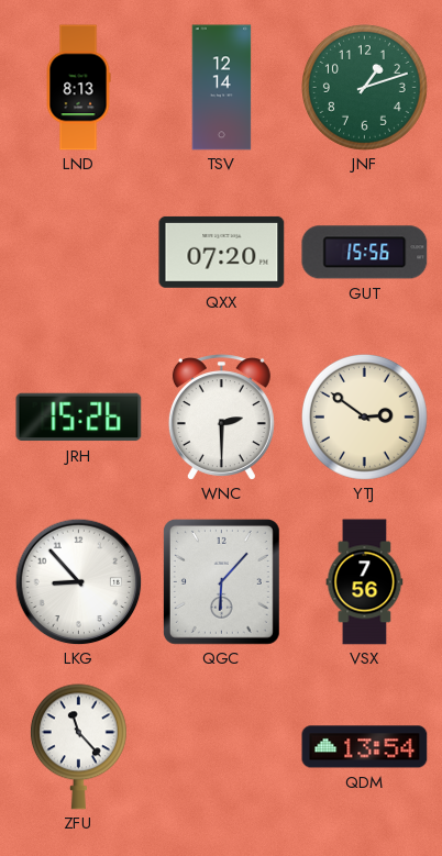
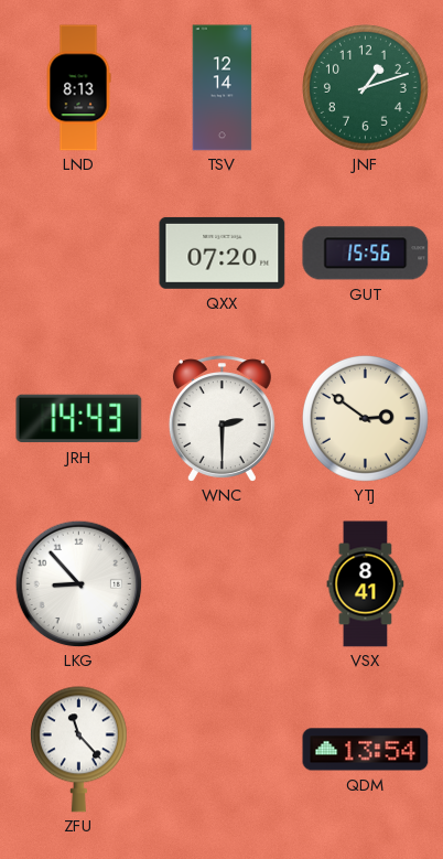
JRH: 15:26 -> 14:43
QGC: 6:07 -> none
VSX: 7:56 -> 8:41
